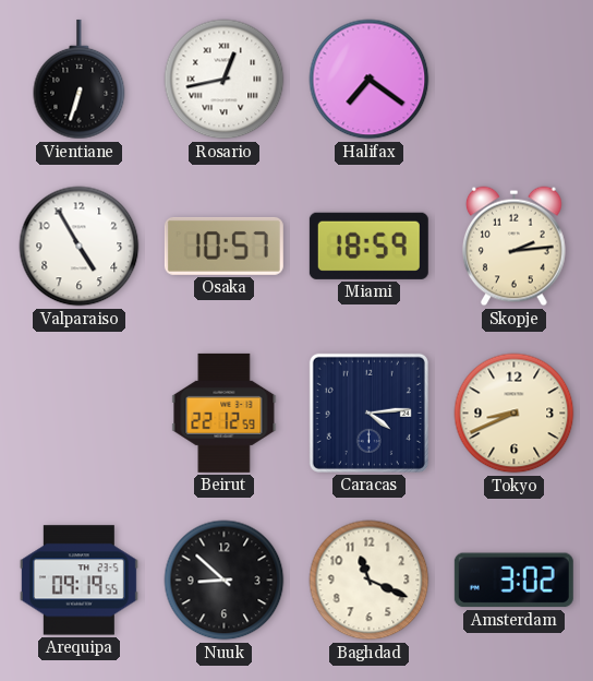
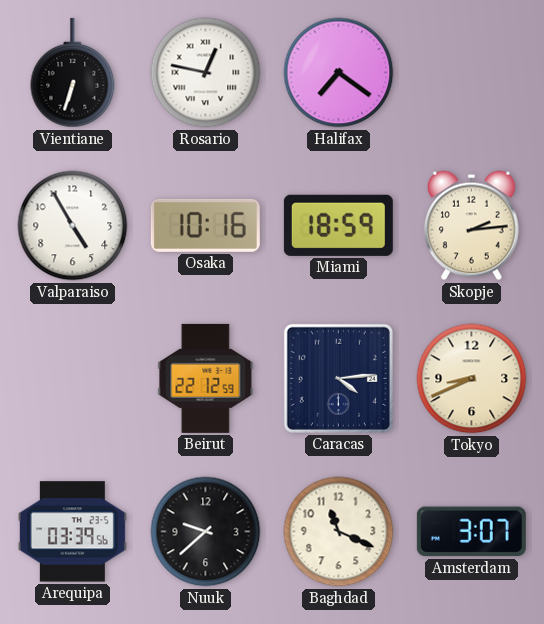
Rosario: 12:43 -> 12:47
Osaka: 10:57 -> 10:16
Arequipa: 09:19 -> 03:39
Nuuk: 8:52 -> 9:38
Amsterdam: 3:02 -> 3:07
